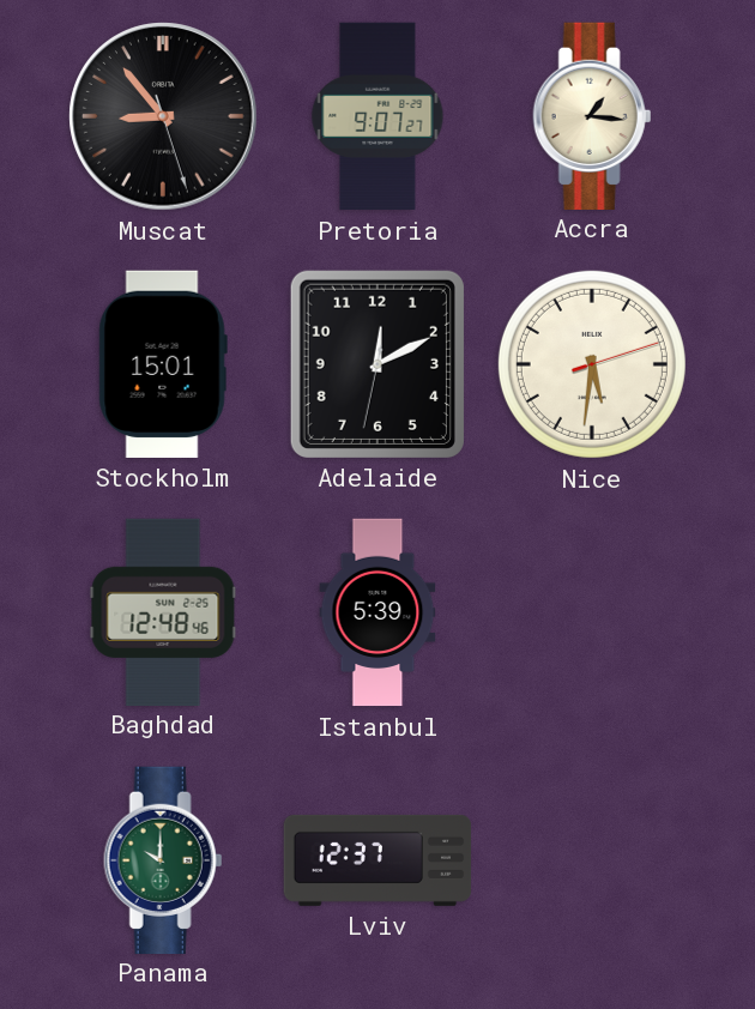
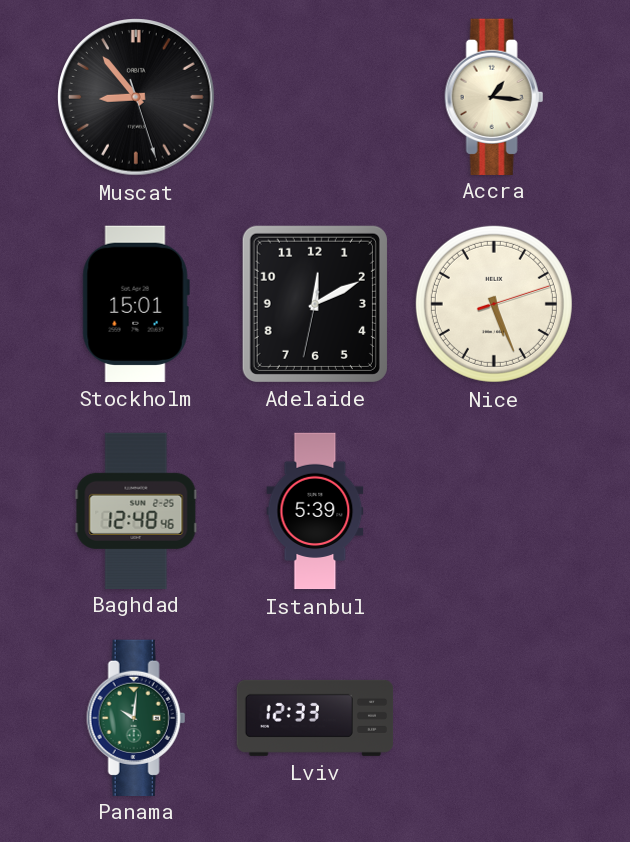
Pretoria: 9:07 -> none
Nice: 5:31 -> 5:26
Panama: 10:00 -> 10:01
Lviv: 12:37 -> 12:33
